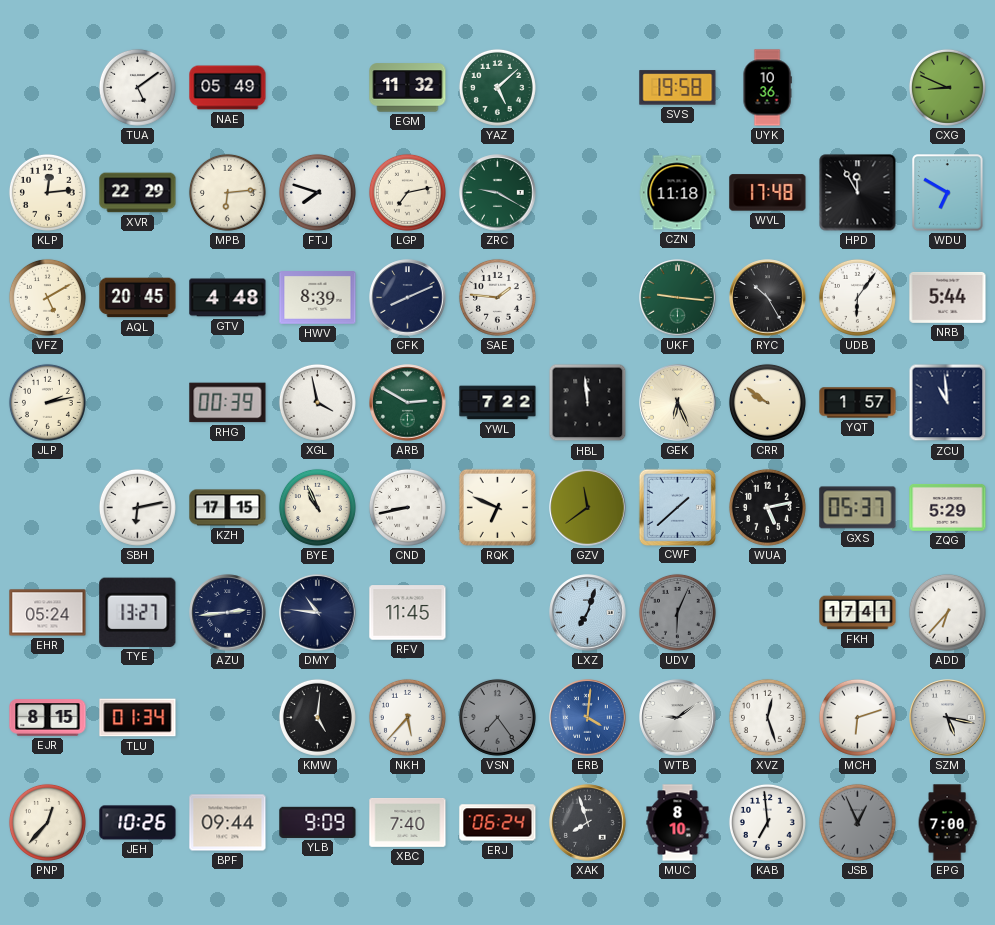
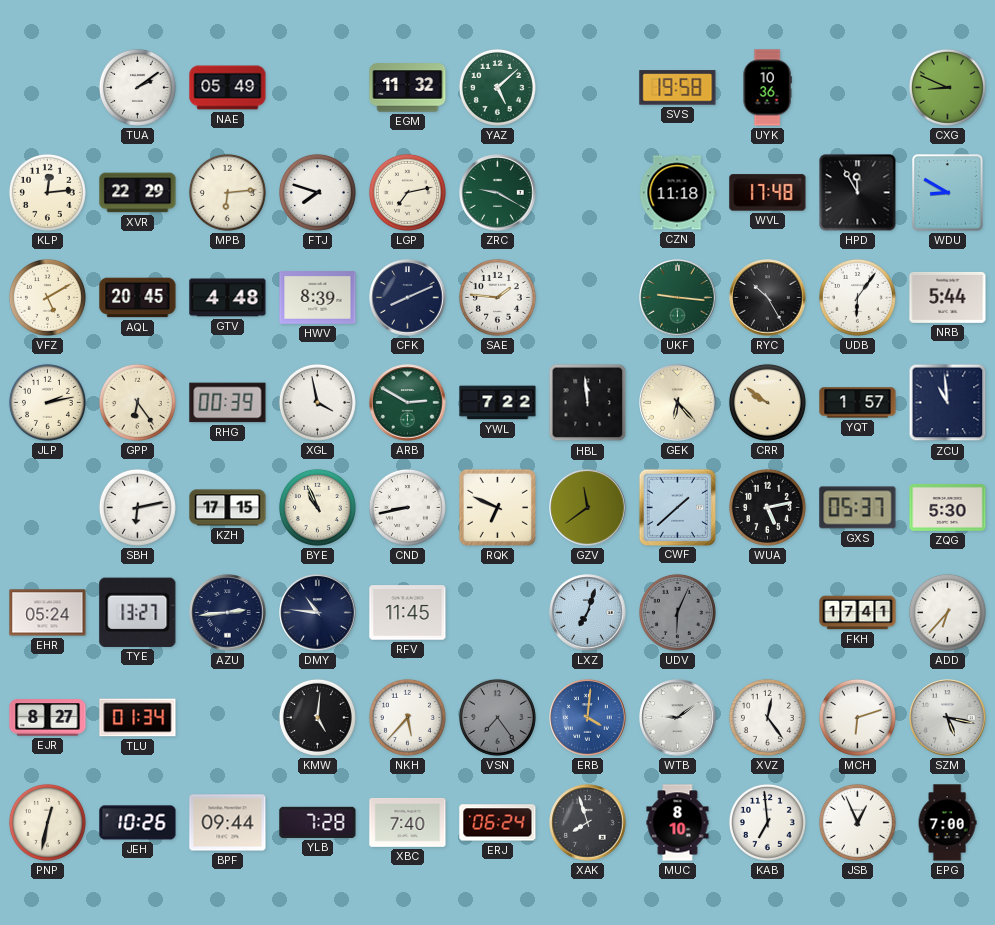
TUA: 5:09 -> 2:09
WDU: 6:50 -> 8:50
GPP: none -> 6:24
GEK: 6:26 -> 6:23
ZQG: 5:29 -> 5:30
EJR: 8:15 -> 8:27
XVZ: 12:27 -> 12:24
PNP: 12:37 -> 12:32
YLB: 9:09 -> 7:28
JSB dial: grey -> white
